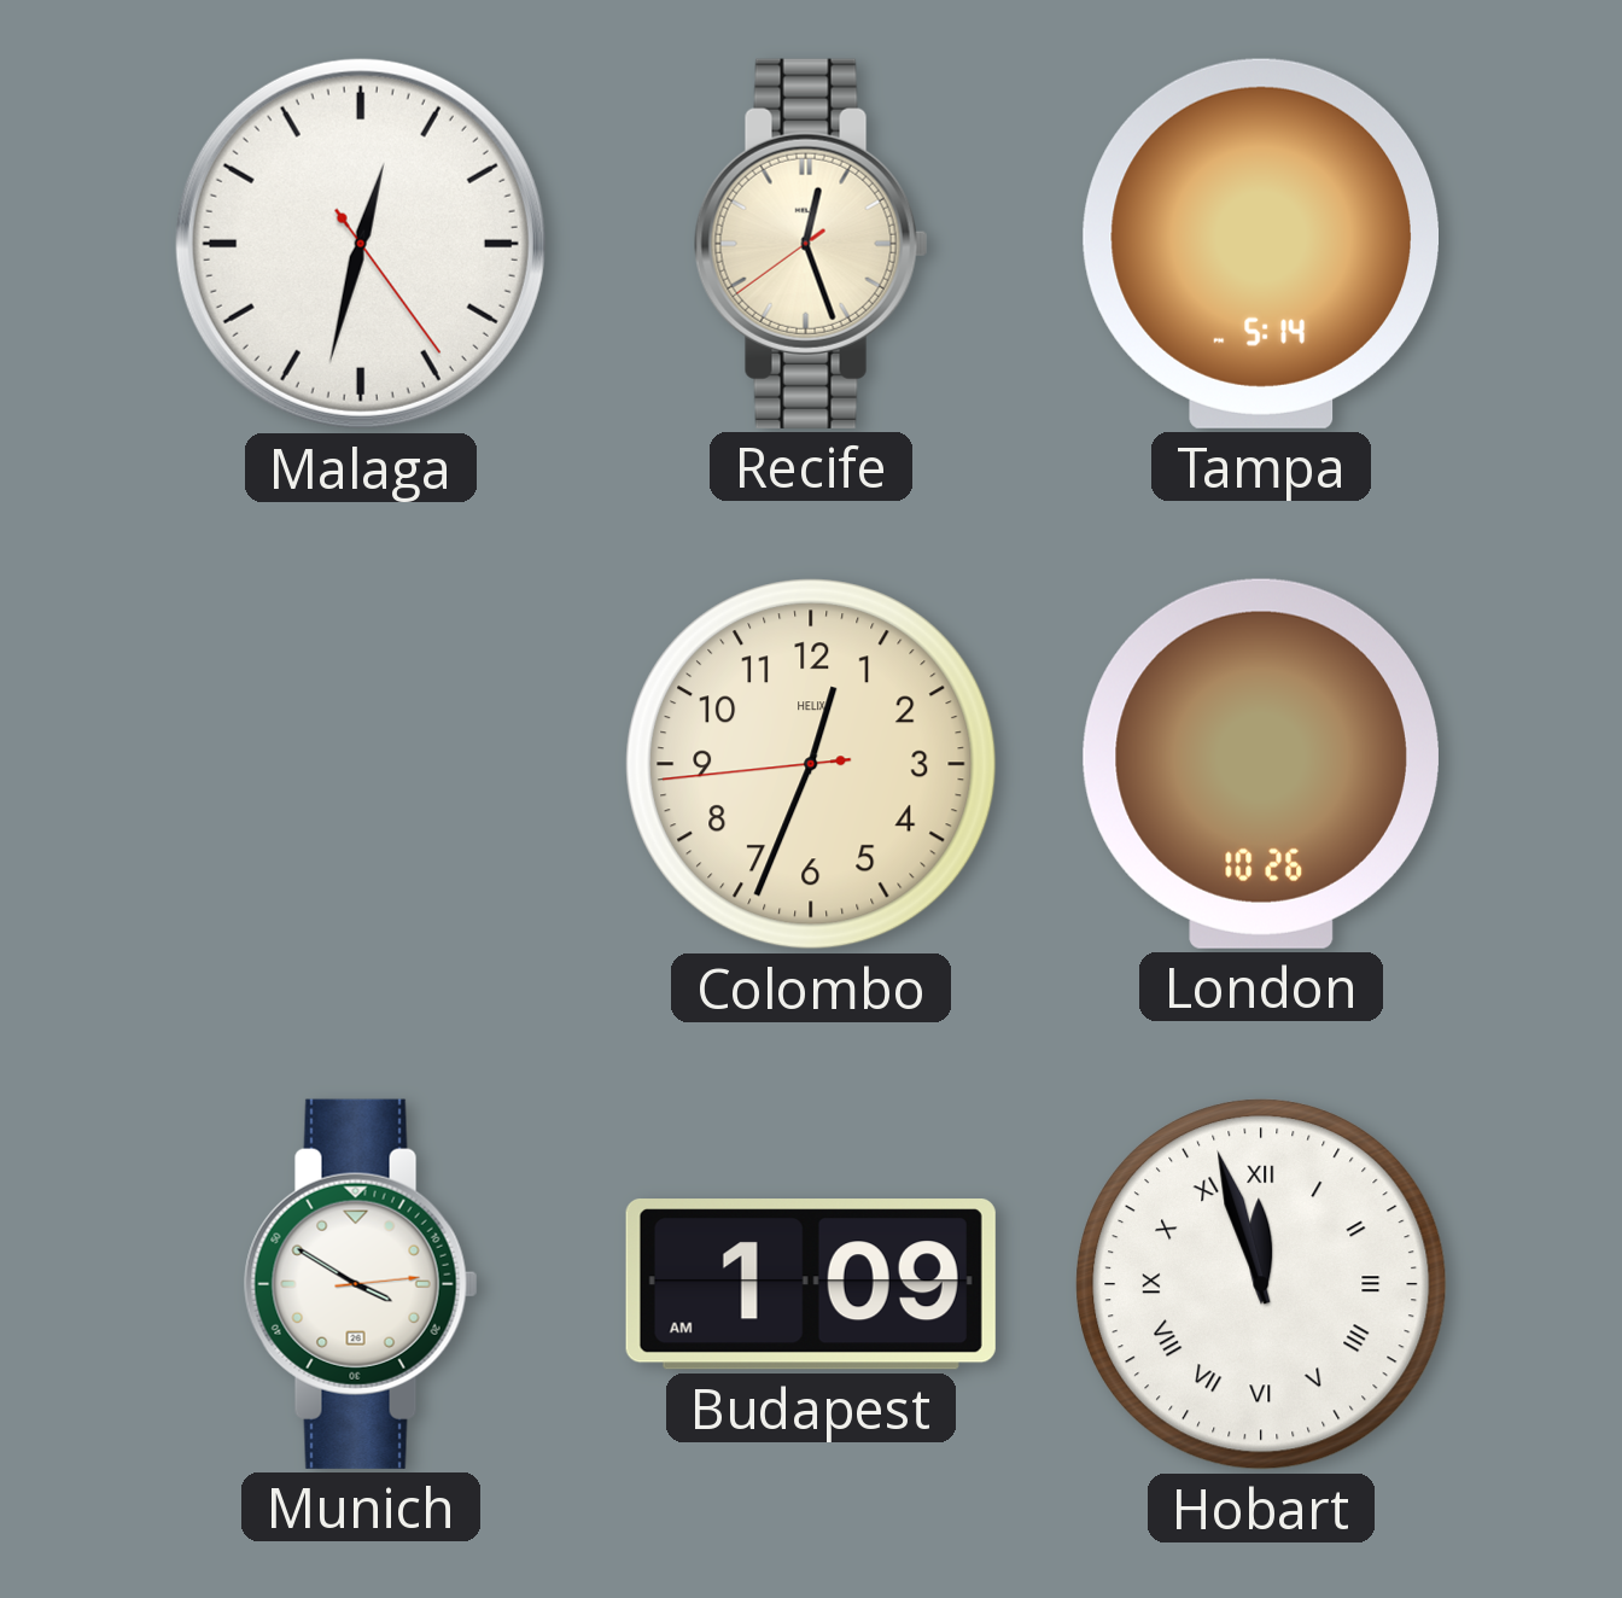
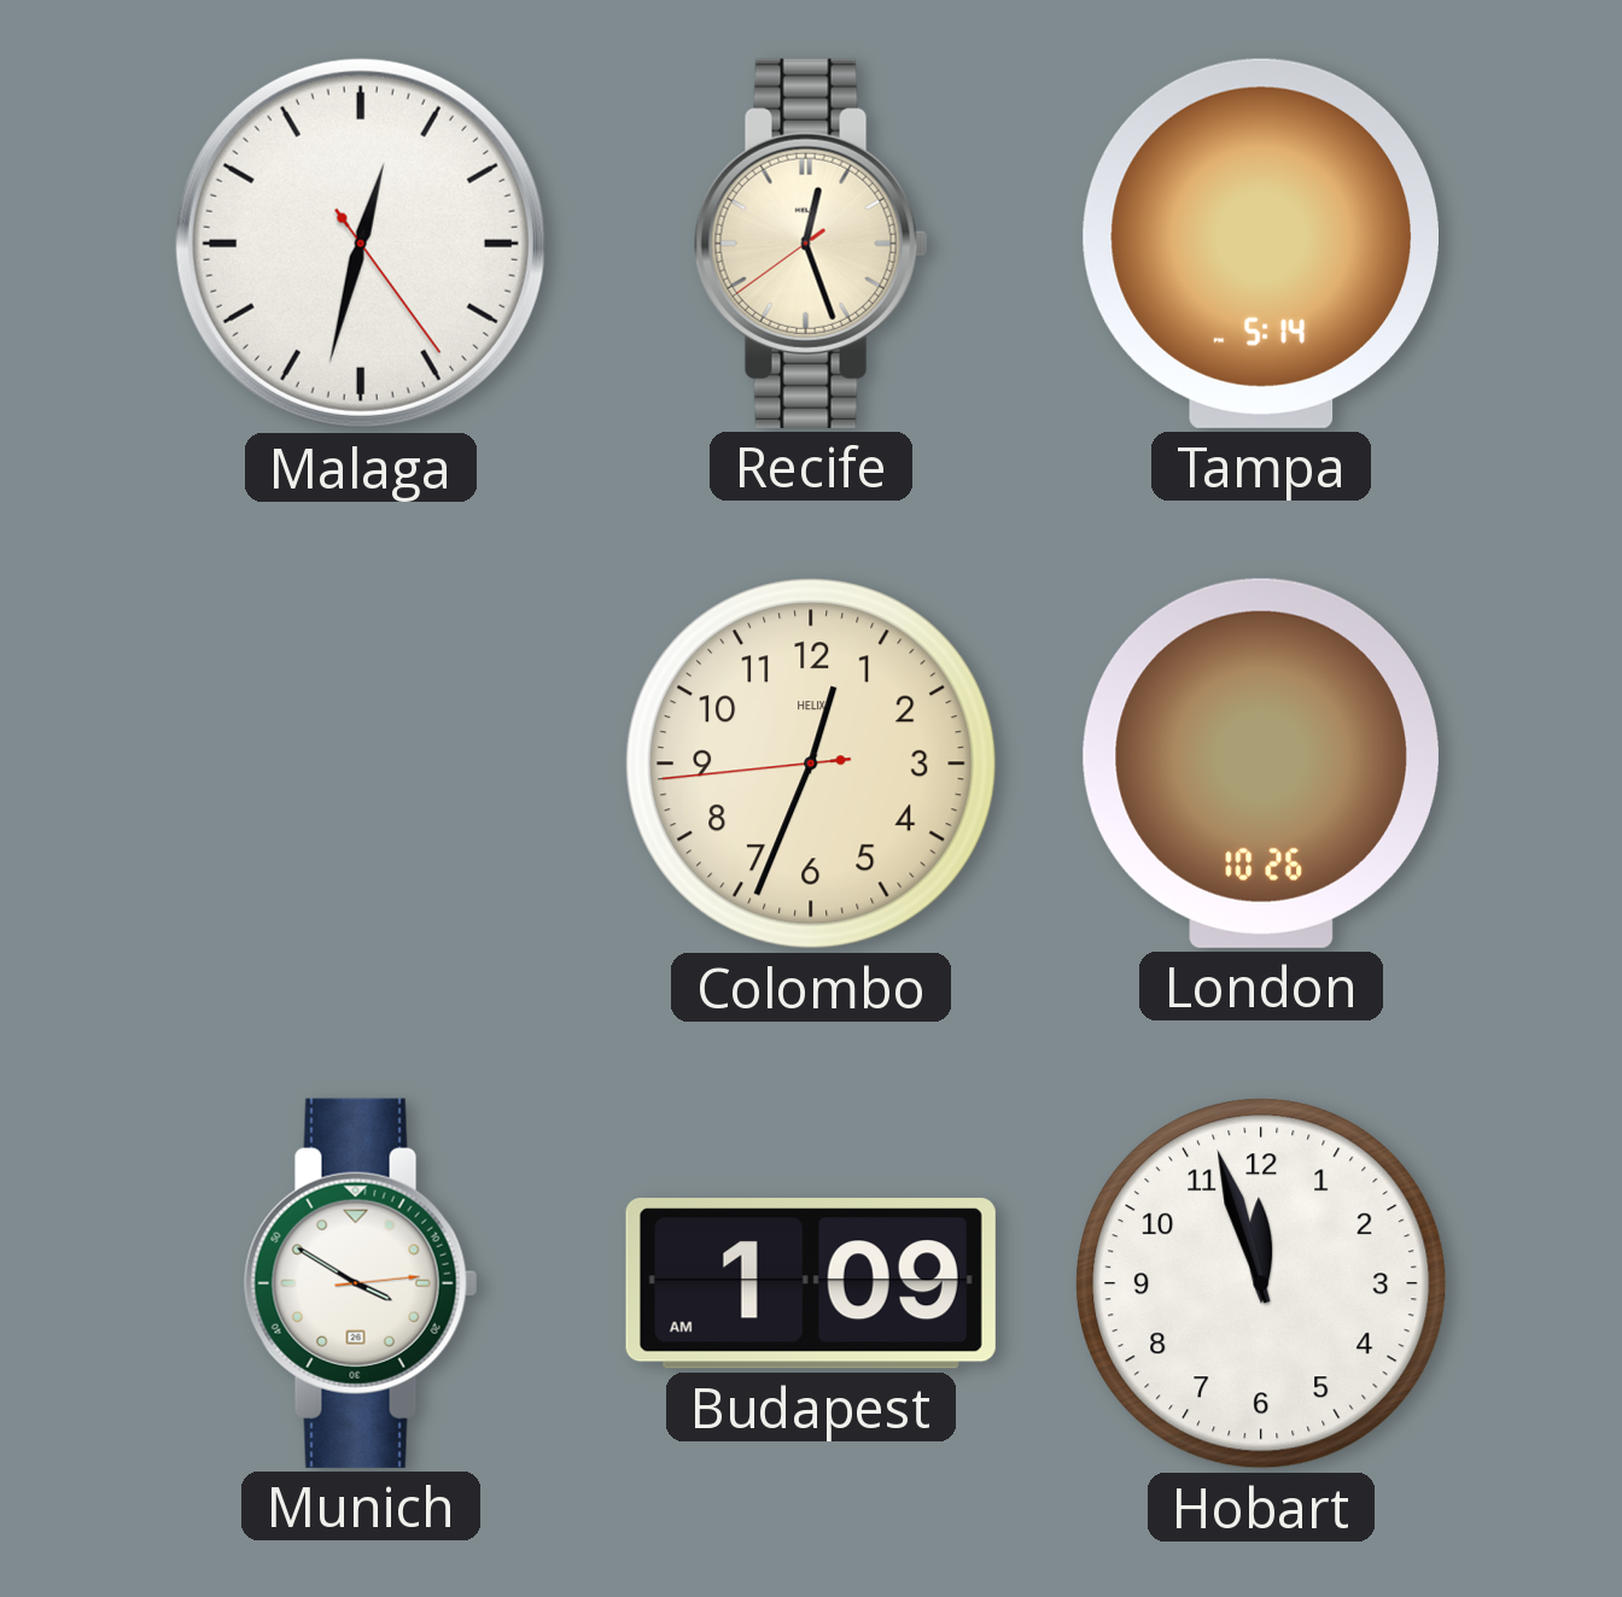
Hobart numerals: Roman -> Arabic
